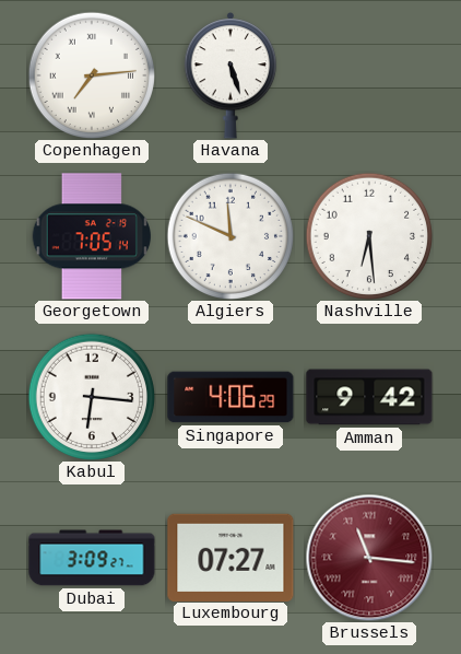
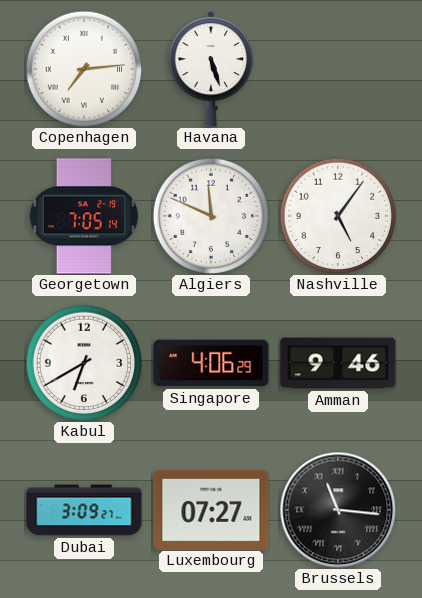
Nashville: 6:29 -> 5:06
Kabul: 6:16 -> 6:40
Amman: 9:42 -> 9:46
Brussels dial: burgundy -> black
